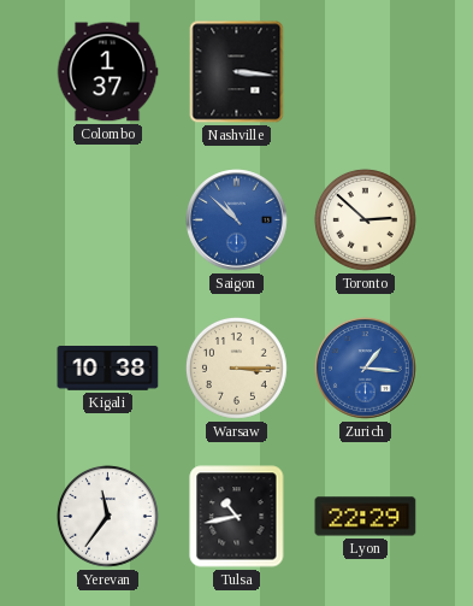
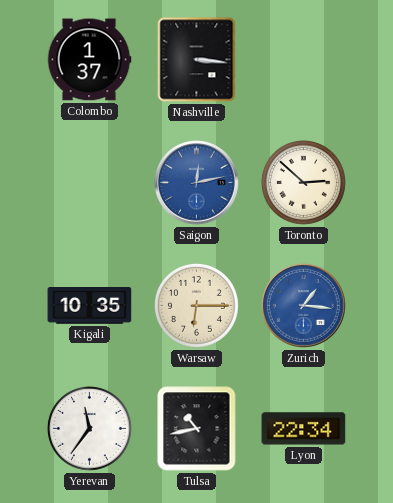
Saigon: 10:52 -> 12:13
Kigali: 10:38 -> 10:35
Warsaw: 3:15 -> 6:15
Lyon: 22:29 -> 22:34
